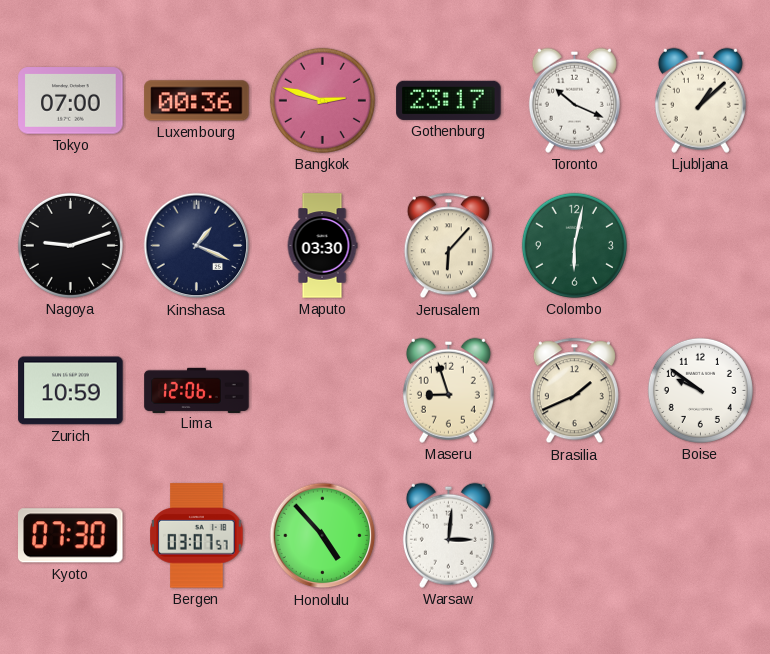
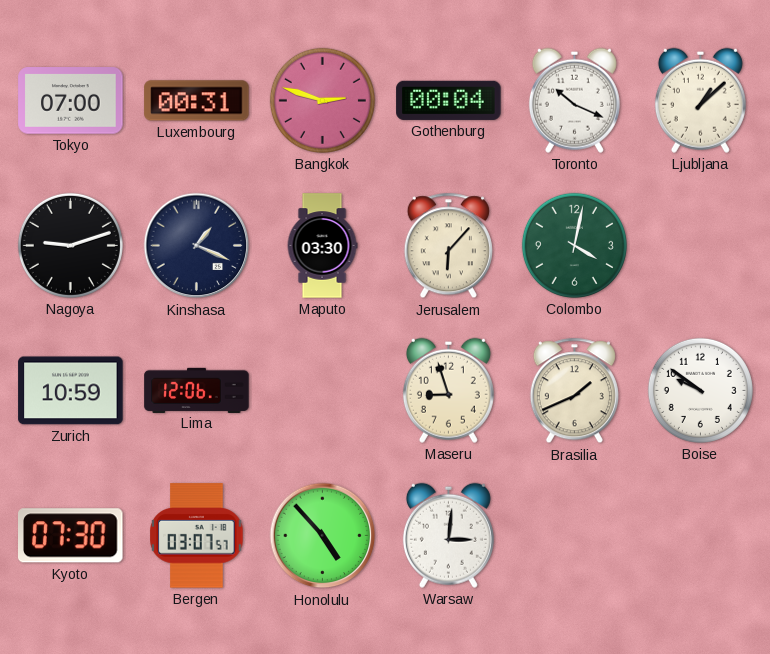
Luxembourg: 00:36 -> 00:31
Gothenburg: 23:17 -> 00:04
Colombo: 6:02 -> 4:02
